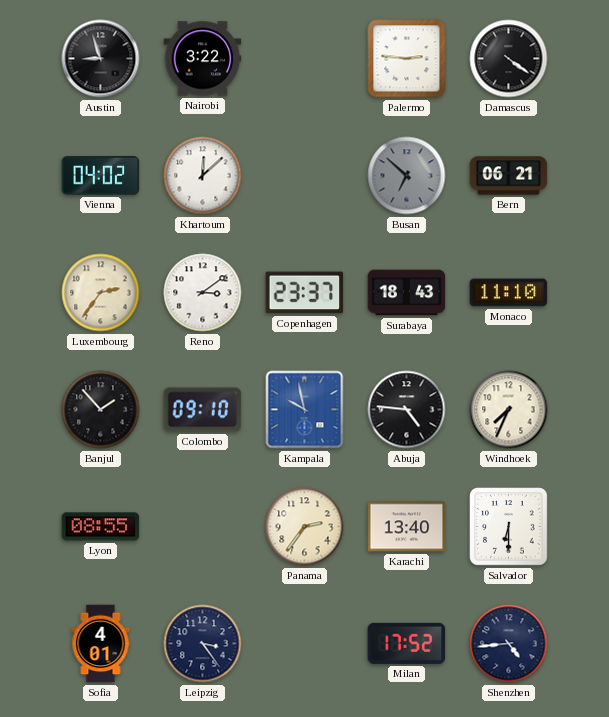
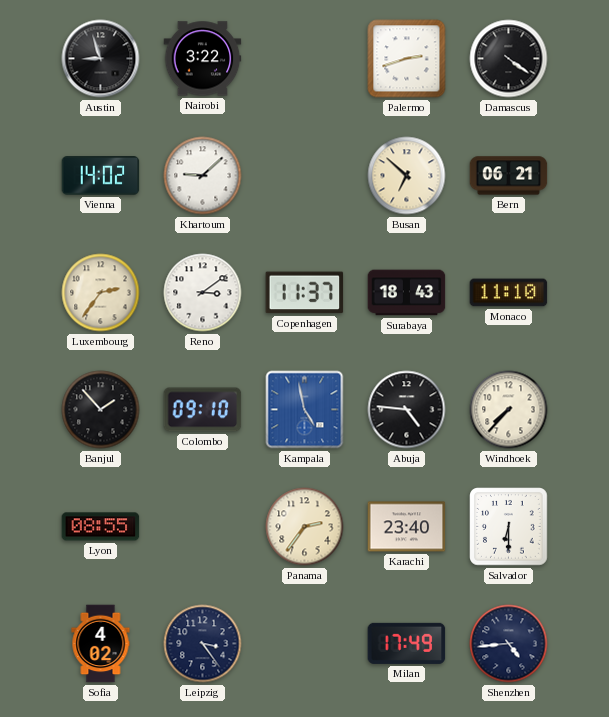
Palermo: 2:46 -> 2:42
Vienna: 04:02 -> 14:02
Khartoum: 12:08 -> 9:08
Busan dial: grey -> cream
Copenhagen: 23:37 -> 11:37
Kampala: 9:58 -> 4:58
Windhoek: 7:34 -> 7:37
Karachi: 13:40 -> 23:40
Sofia: 4:01 -> 4:02
Milan: 17:52 -> 17:49
